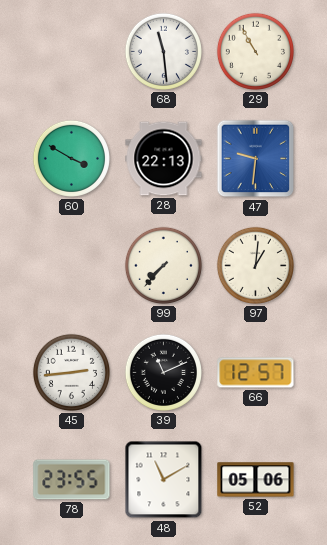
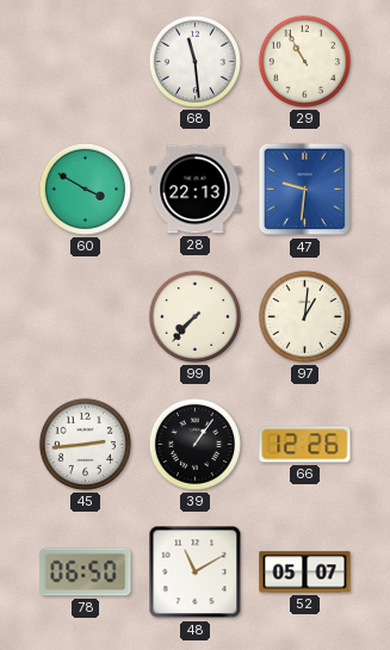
39: 11:11 -> 1:06
66: 12:57 -> 12:26
78: 23:55 -> 06:50
52: 05:06 -> 05:07
